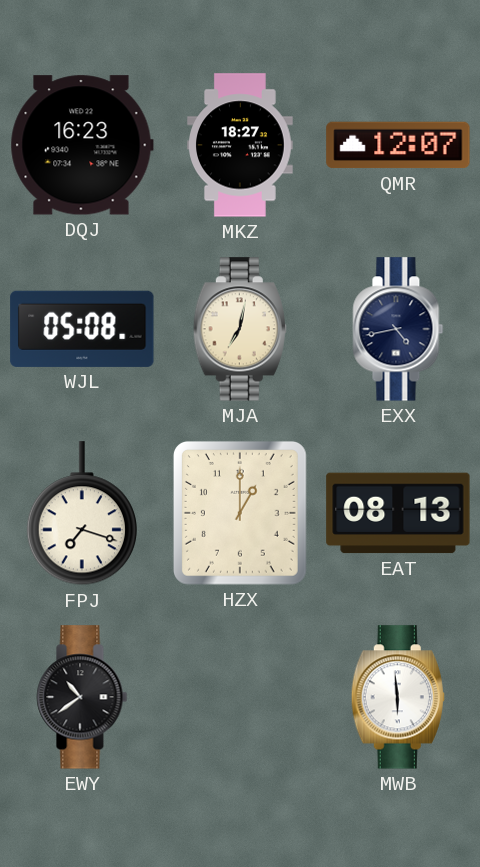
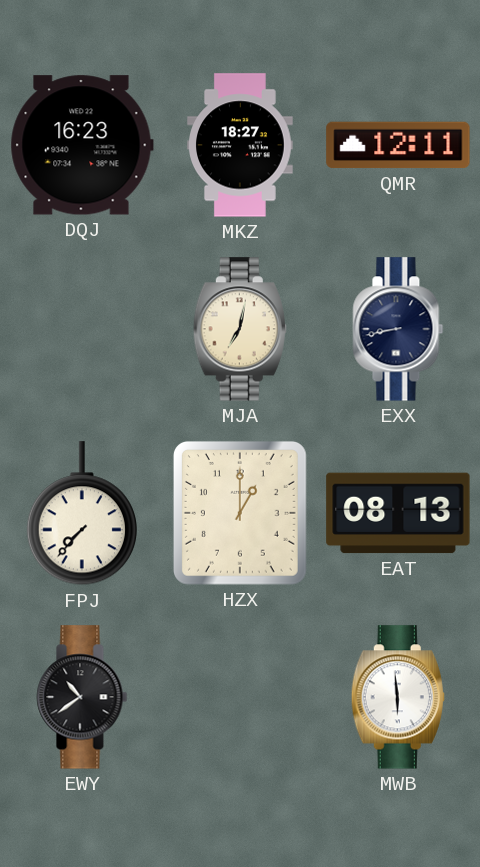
QMR: 12:07 -> 12:11
WJL: 05:08 -> none
EXX: 4:43 -> 8:43
FPJ: 7:18 -> 7:37
